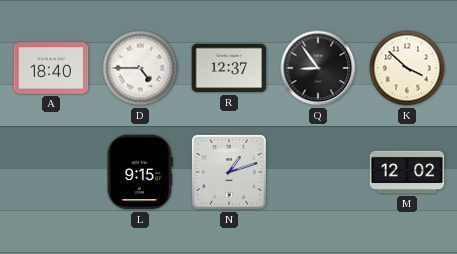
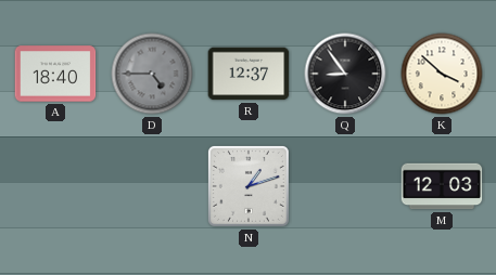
D dial: white -> grey
L: 9:15 -> none
M: 12:02 -> 12:03
